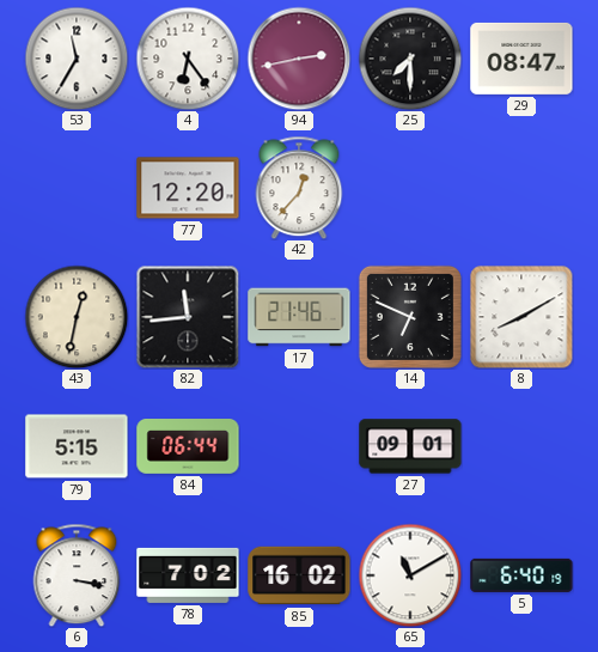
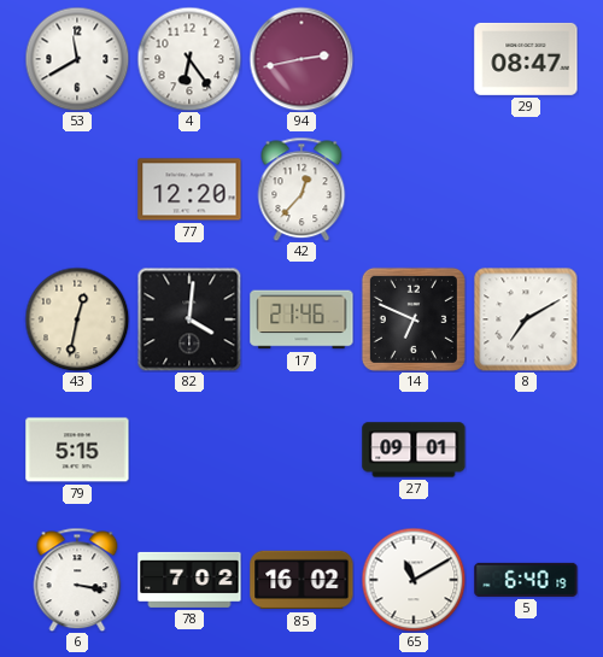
53: 11:35 -> 11:40
25: 7:30 -> none
82: 11:44 -> 4:01
8: 8:10 -> 7:10
84: 06:44 -> none
